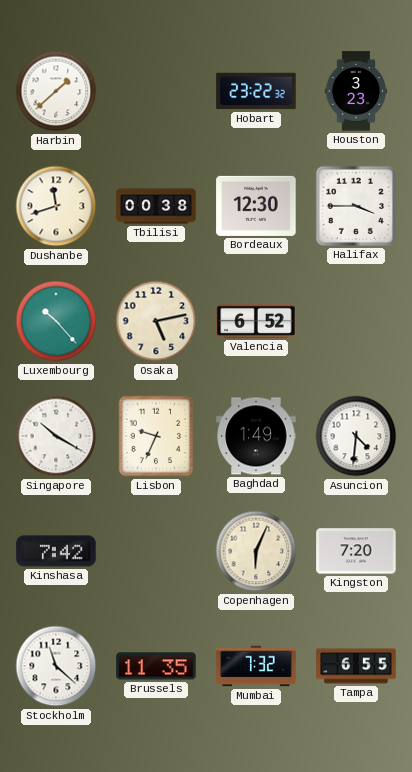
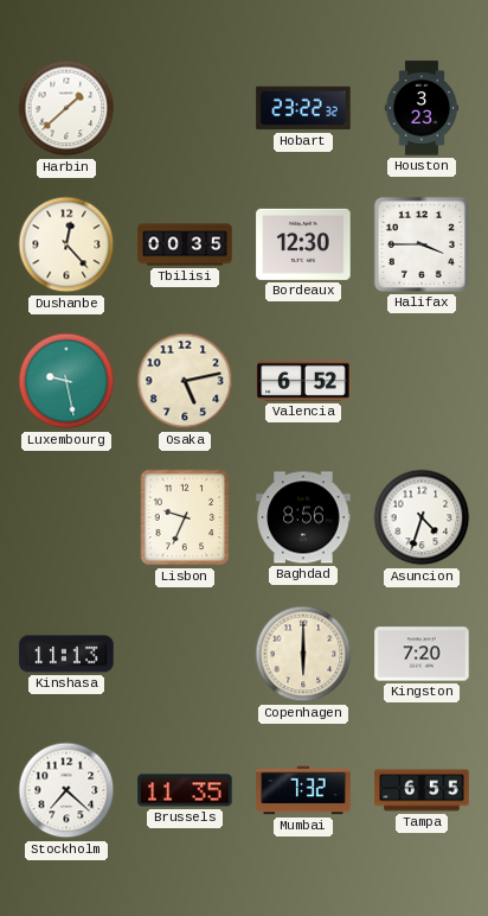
Dushanbe: 11:42 -> 12:23
Tbilisi: 00:38 -> 00:35
Luxembourg: 10:23 -> 9:28
Singapore: 10:20 -> none
Baghdad: 1:49 -> 8:56
Asuncion: 4:31 -> 4:33
Kinshasa: 7:42 -> 11:13
Copenhagen: 6:04 -> 6:00
Stockholm: 11:22 -> 7:22
